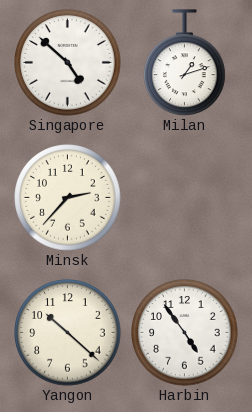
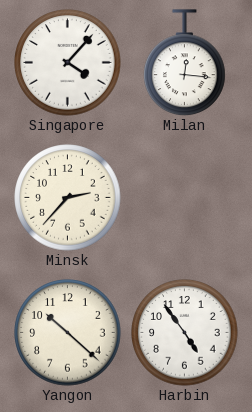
Singapore: 4:52 -> 4:07
Milan: 1:12 -> 12:16
